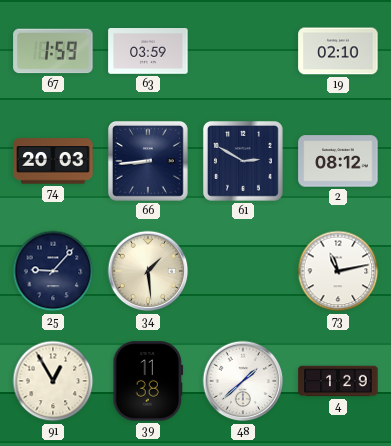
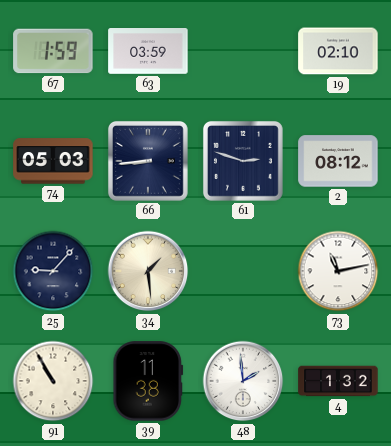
74: 20:03 -> 05:03
61: 2:50 -> 2:48
91: 12:55 -> 10:55
48: 1:38 -> 1:59
4: 1:29 -> 1:32
